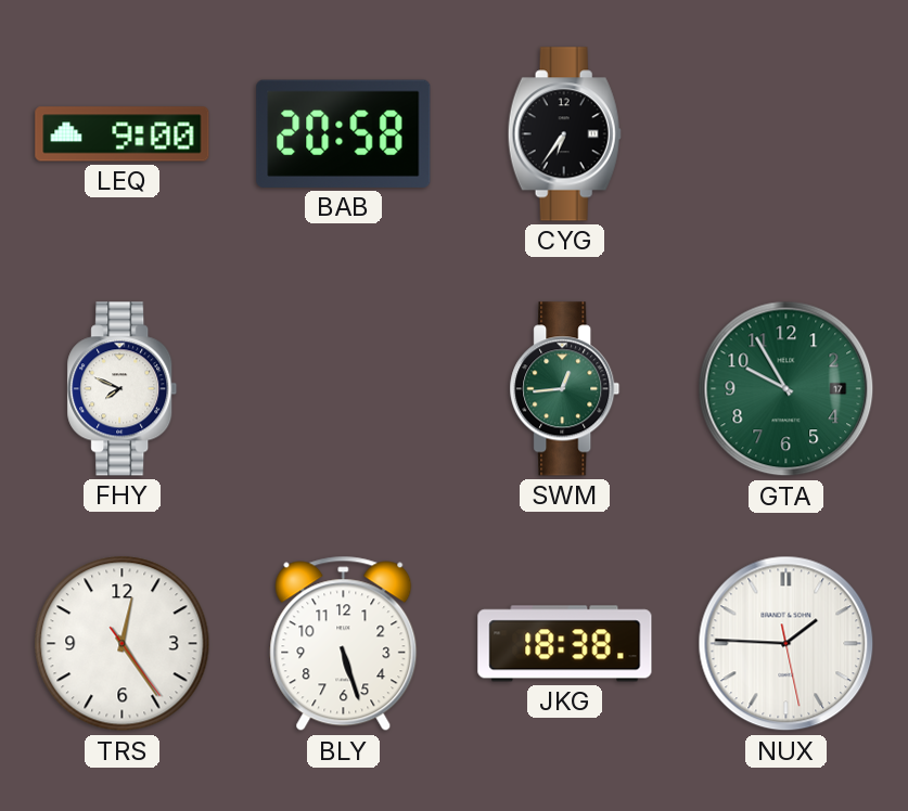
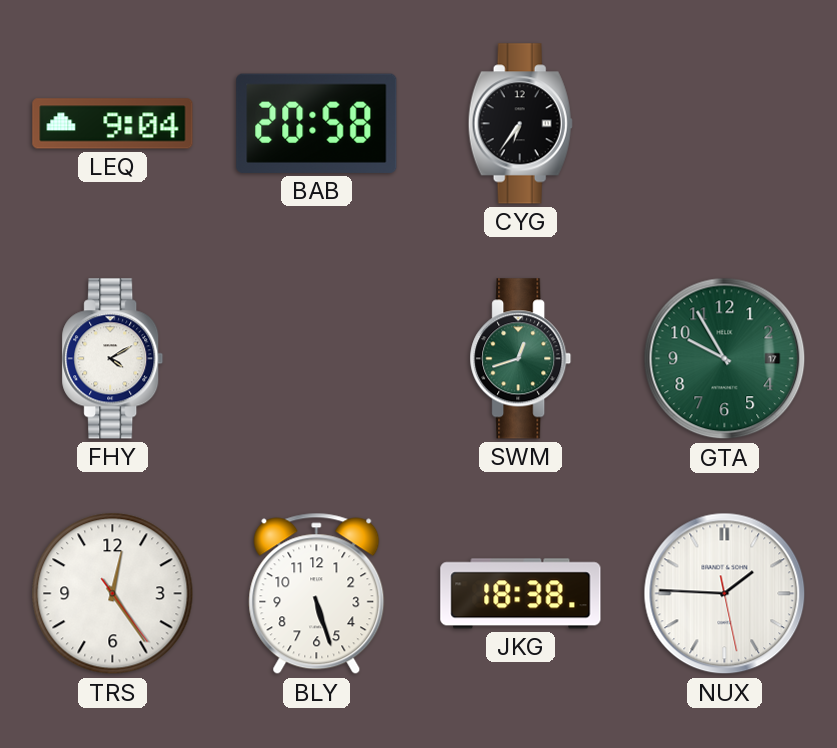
LEQ: 9:00 -> 9:04
FHY: 7:49 -> 4:10
SWM: 12:44 -> 12:42
